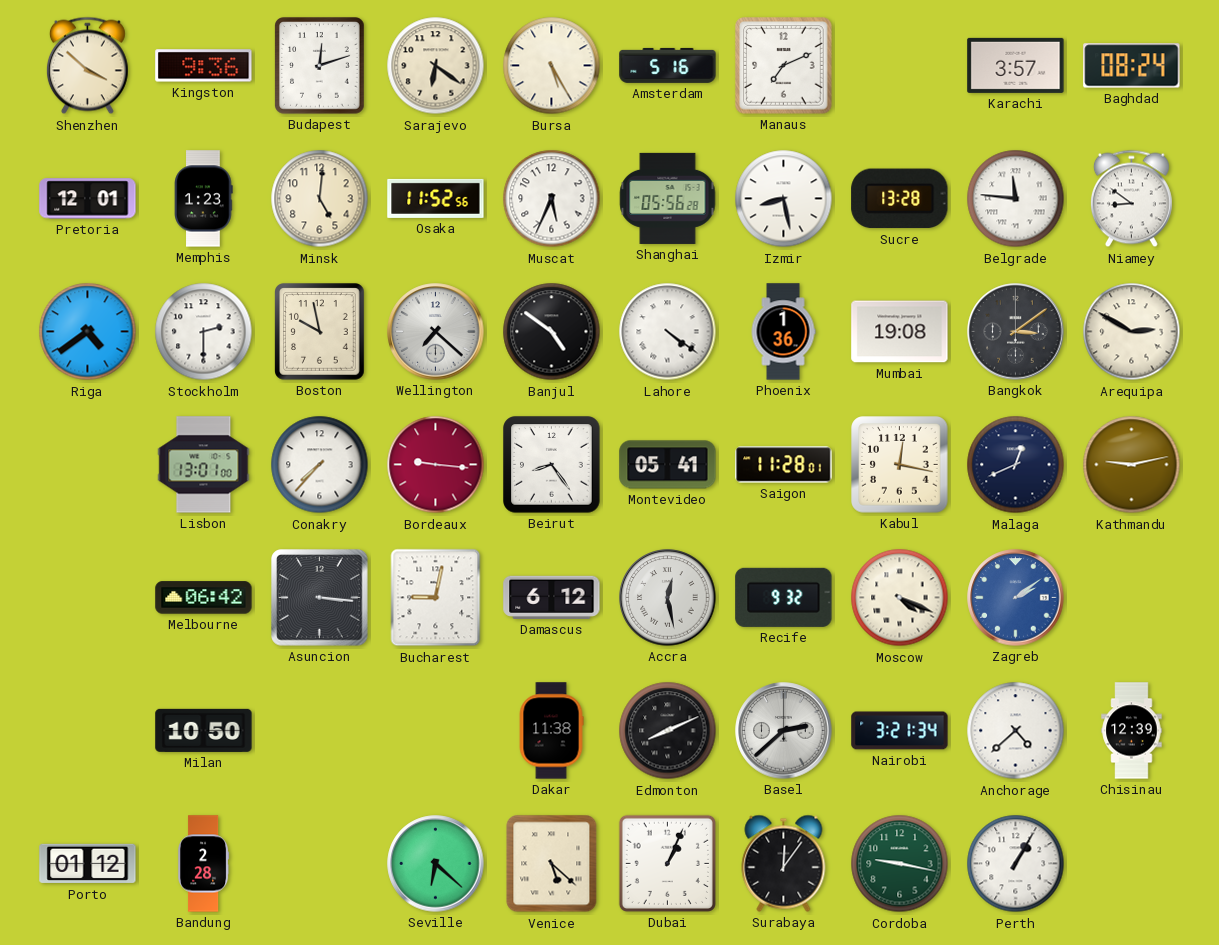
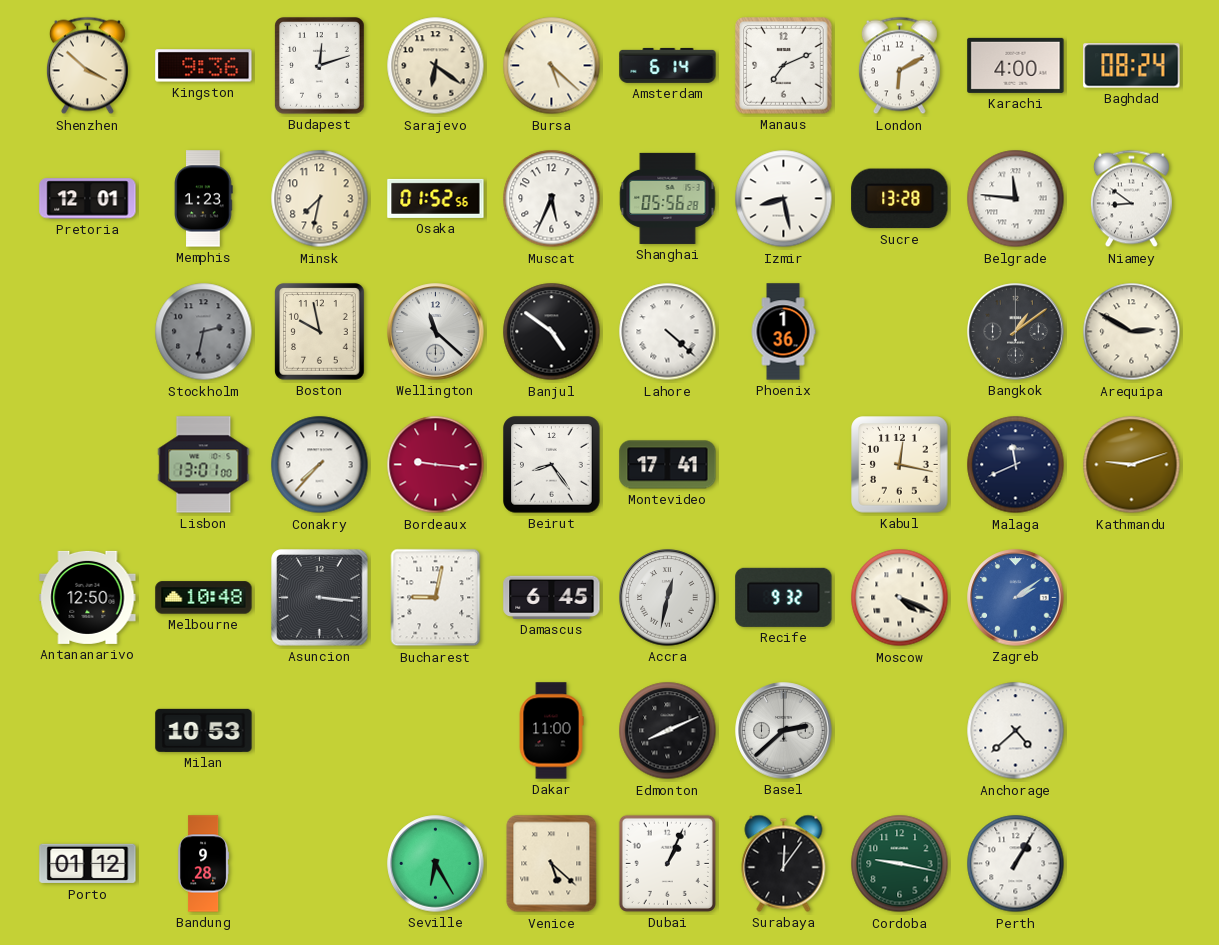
Bursa: 5:25 -> 5:22
Amsterdam: 5:16 -> 6:14
London: none -> 6:10
Karachi: 3:57 -> 4:00
Minsk: 5:01 -> 7:32
Osaka: 11:52 -> 01:52
Riga: 4:39 -> none
Stockholm: 2:30 -> 2:32
Stockholm dial: white -> grey
Wellington: 7:22 -> 11:22
Lahore: 4:21 -> 4:22
Mumbai: 19:08 -> none
Bangkok: 3:09 -> 1:09
Montevideo: 05:41 -> 17:41
Saigon: 11:28 -> none
Malaga: 12:41 -> 11:41
Kathmandu: 9:13 -> 9:12
Antananarivo: none -> 12:50
Melbourne: 06:42 -> 10:48
Damascus: 6:12 -> 6:45
Accra: 12:28 -> 12:32
Milan: 10:50 -> 10:53
Dakar: 11:38 -> 11:00
Nairobi: 3:21 -> none
Chisinau: 12:39 -> none
Bandung: 2:28 -> 9:28
Seville: 6:22 -> 6:25
